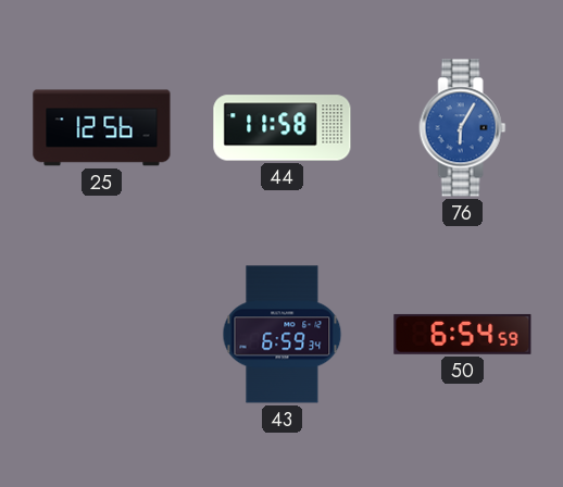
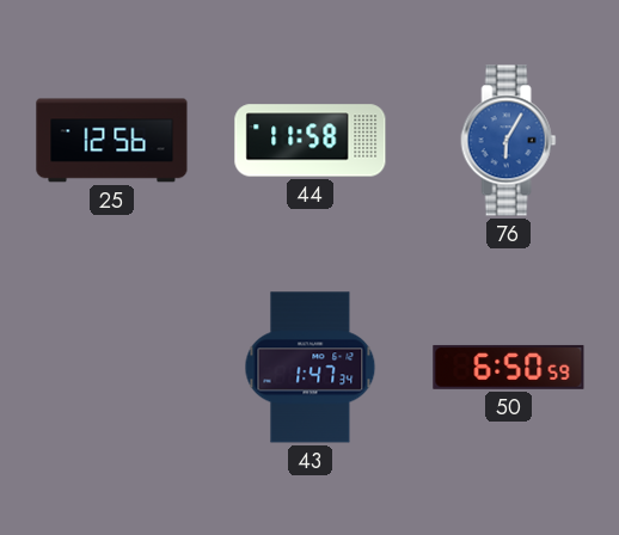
43: 6:59 -> 1:47
50: 6:54 -> 6:50
